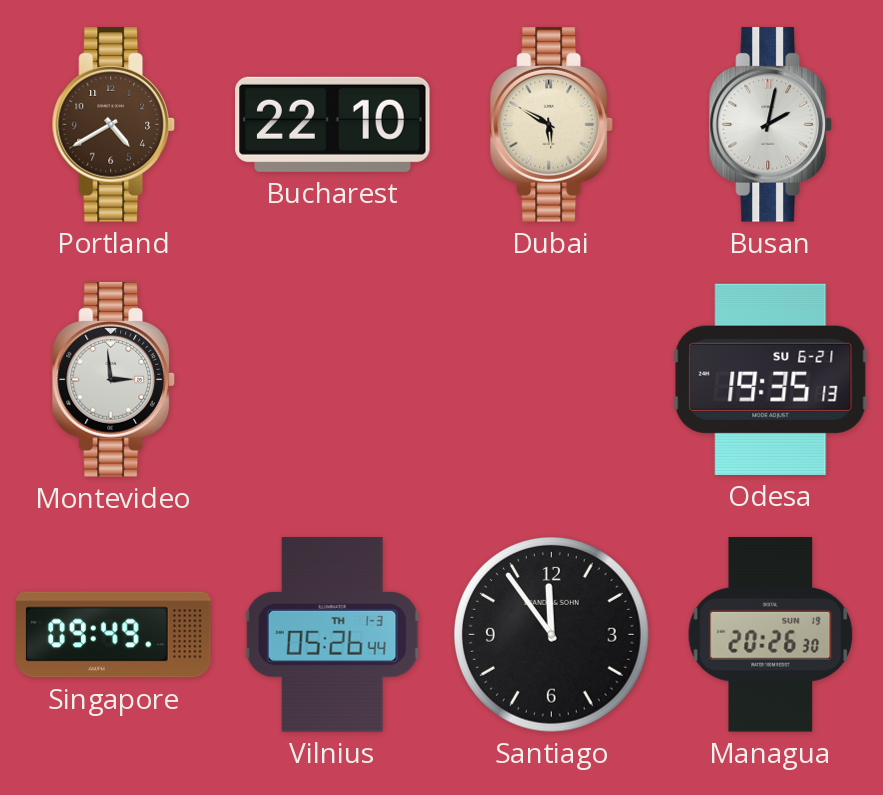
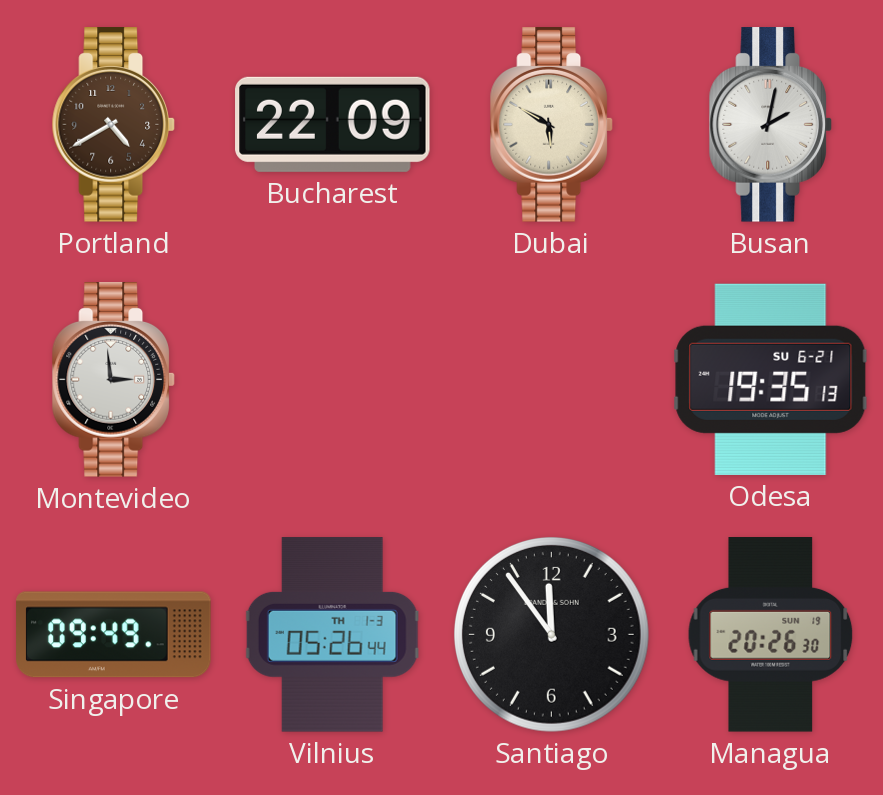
Bucharest: 22:10 -> 22:09
